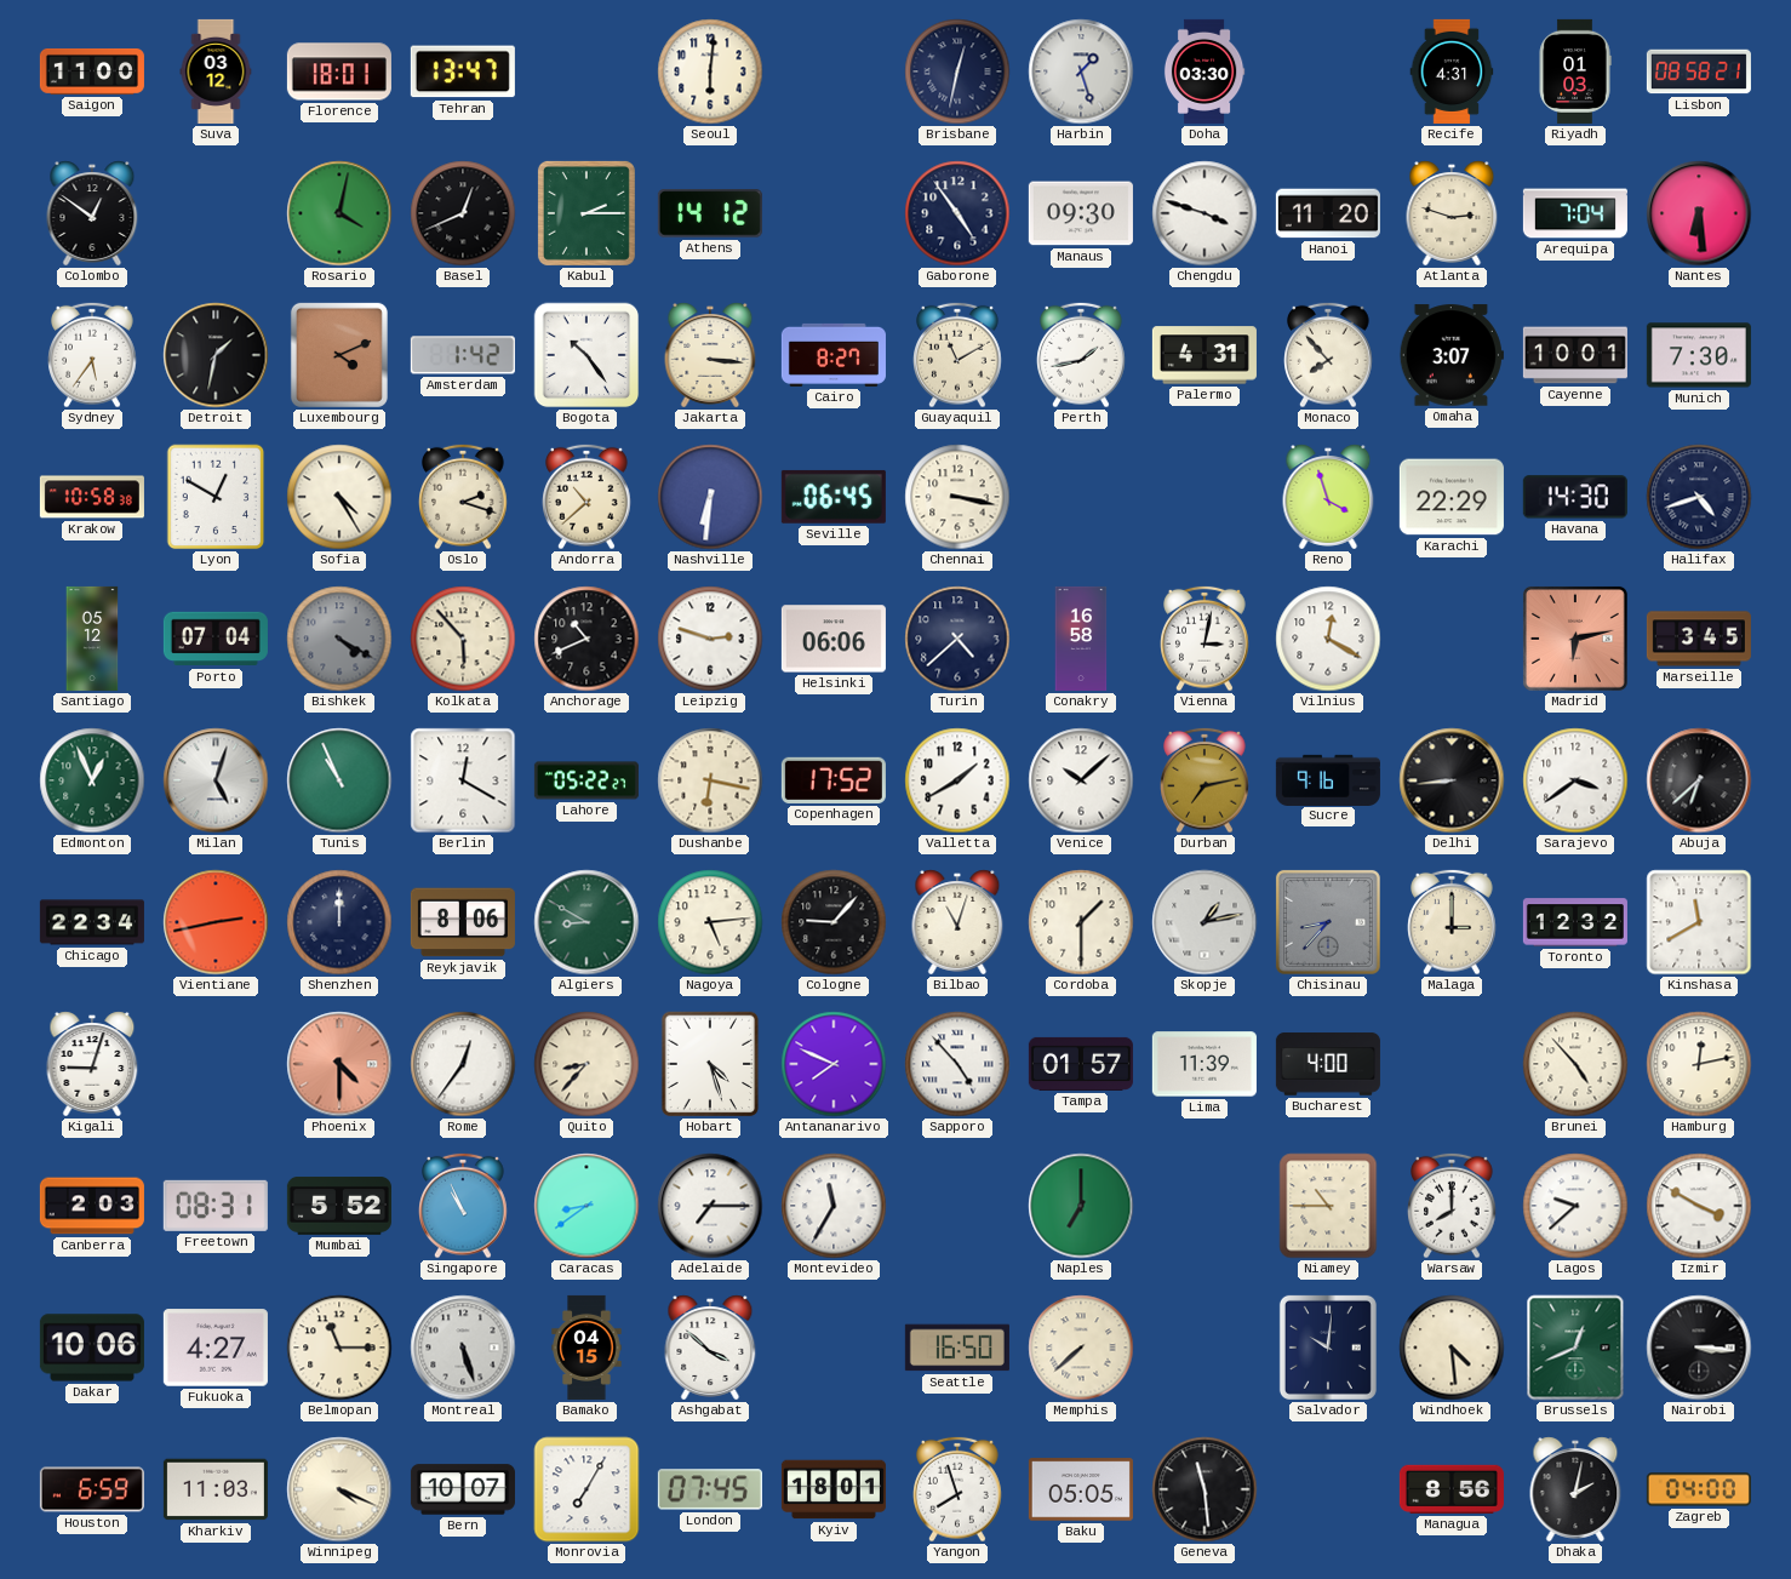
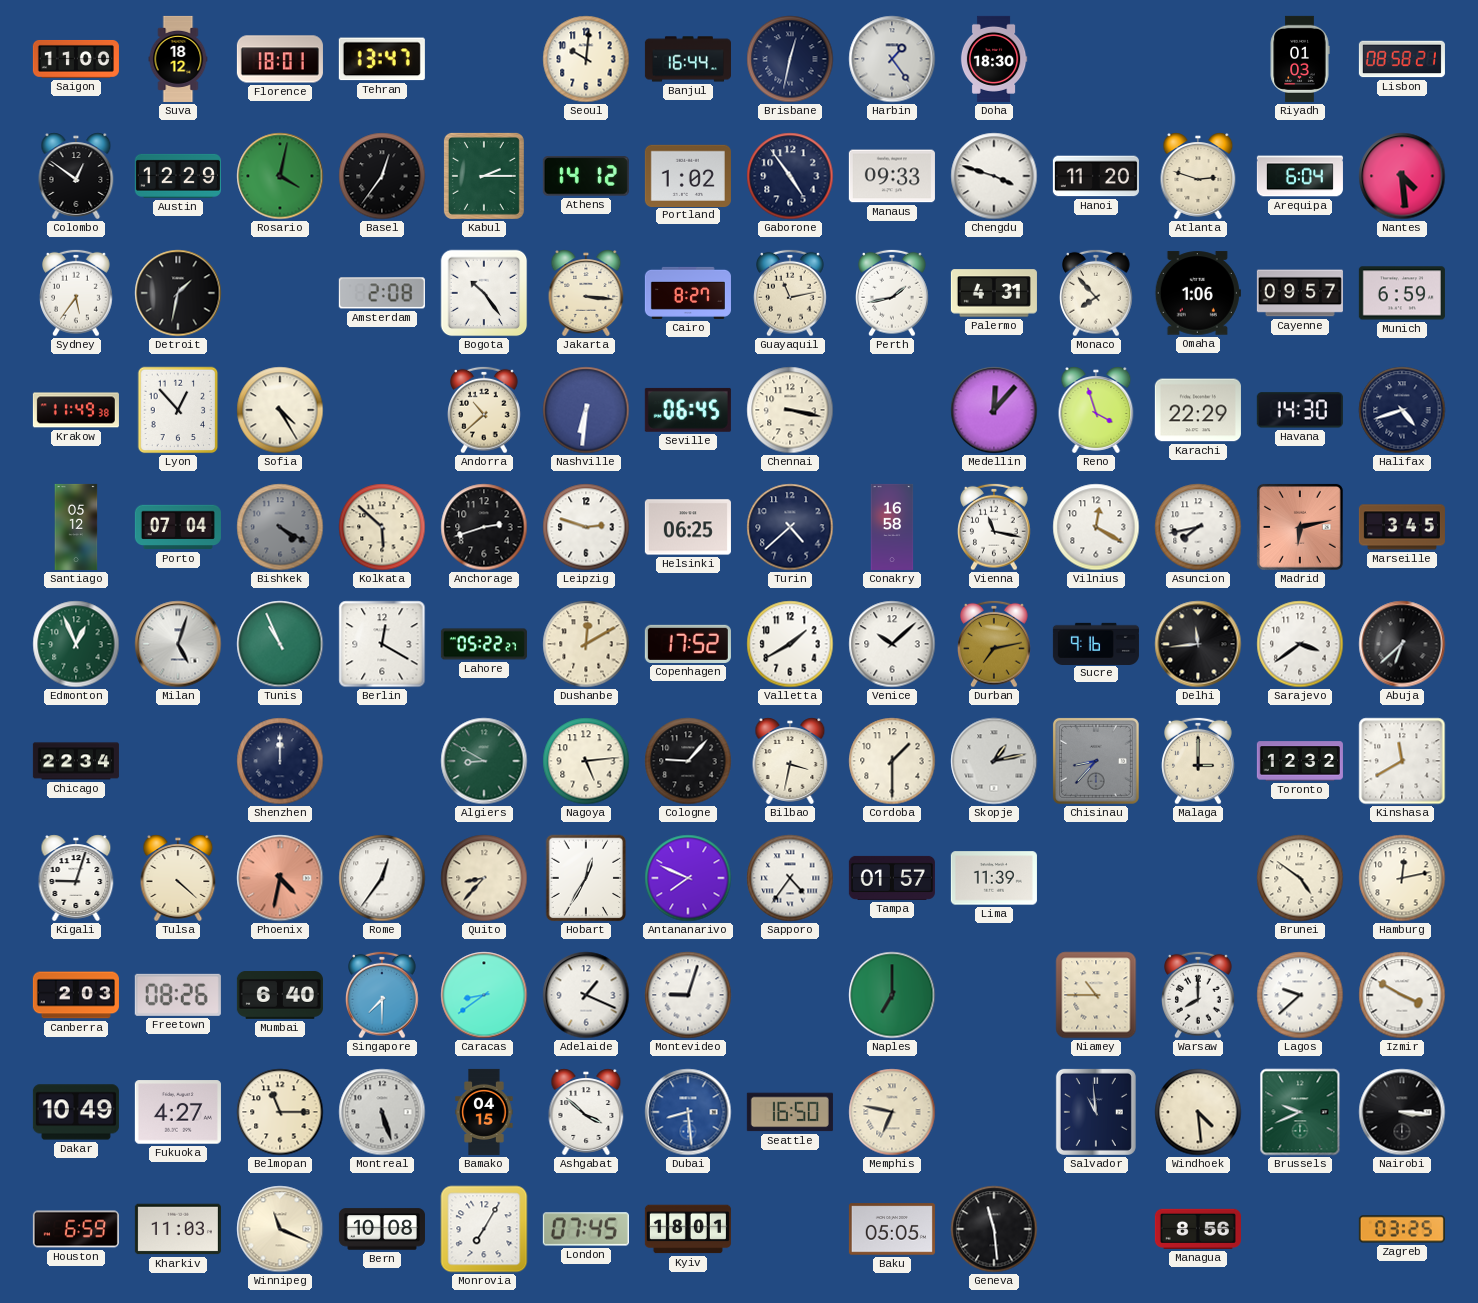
Suva: 03:12 -> 18:12
Seoul: 6:01 -> 10:01
Banjul: none -> 16:44
Harbin: 1:27 -> 1:24
Doha: 03:30 -> 18:30
Recife: 4:31 -> none
Austin: none -> 12:29
Basel: 12:41 -> 12:36
Portland: none -> 1:02
Manaus: 09:30 -> 09:33
Arequipa: 7:04 -> 6:04
Nantes: 6:29 -> 4:29
Luxembourg: 4:11 -> none
Amsterdam: 1:42 -> 2:08
Guayaquil: 11:10 -> 11:13
Omaha: 3:07 -> 1:06
Cayenne: 10:01 -> 09:57
Munich: 7:30 -> 6:59
Krakow: 10:58 -> 11:49
Lyon: 12:50 -> 12:53
Oslo: 2:18 -> none
Medellin: none -> 12:07
Kolkata: 5:53 -> 5:52
Anchorage: 10:41 -> 2:42
Helsinki: 06:06 -> 06:25
Vienna: 3:02 -> 11:17
Asuncion: none -> 7:43
Dushanbe: 6:17 -> 12:10
Delhi: 8:44 -> 11:44
Vientiane: 2:43 -> none
Reykjavik: 8:06 -> none
Bilbao: 11:03 -> 3:32
Tulsa: none -> 4:22
Phoenix: 4:30 -> 4:32
Hobart: 4:27 -> 12:35
Sapporo: 4:53 -> 4:36
Bucharest: 4:00 -> none
Brunei: 4:53 -> 4:51
Freetown: 08:31 -> 08:26
Mumbai: 5:52 -> 6:40
Singapore: 10:56 -> 7:30
Adelaide: 7:15 -> 1:19
Montevideo: 11:35 -> 9:03
Dakar: 10:06 -> 10:49
Dubai: none -> 8:29
Memphis: 7:38 -> 6:47
Salvador: 10:01 -> 10:59
Brussels: 12:41 -> 9:41
Winnipeg: 4:19 -> 11:19
Bern: 10:07 -> 10:08
Yangon: 7:57 -> none
Dhaka: 2:02 -> none
Zagreb: 04:00 -> 03:25
